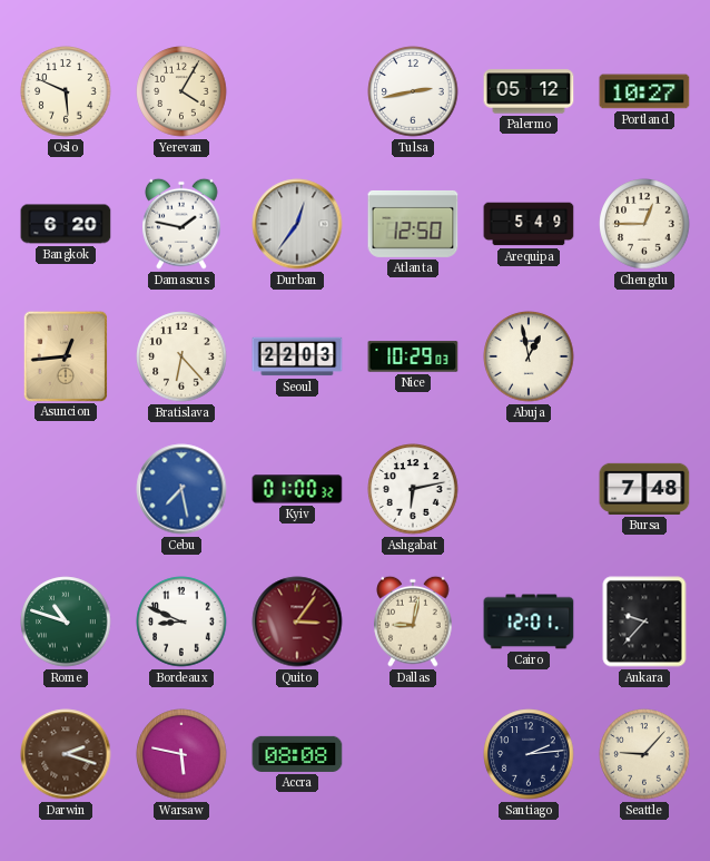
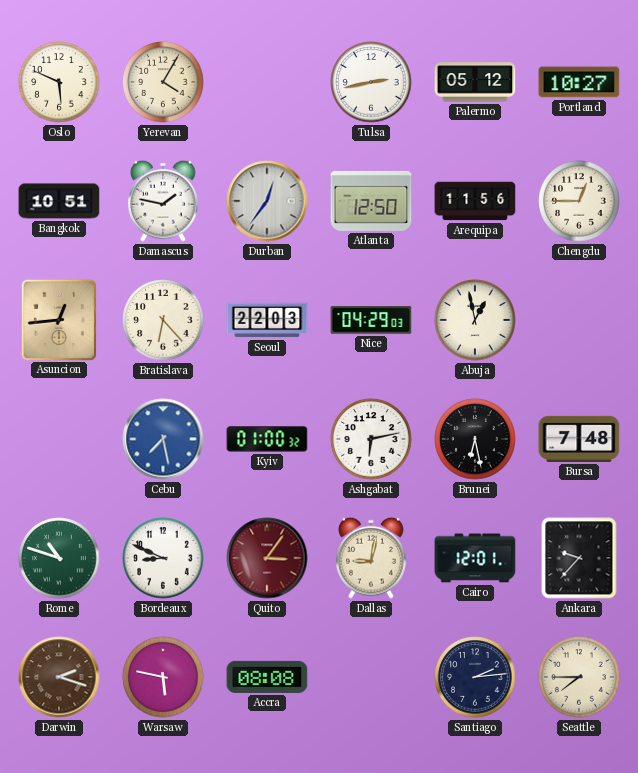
Bangkok: 6:20 -> 10:51
Arequipa: 5:49 -> 11:56
Nice: 10:29 -> 04:29
Brunei: none -> 6:28
Seattle: 9:07 -> 7:45
